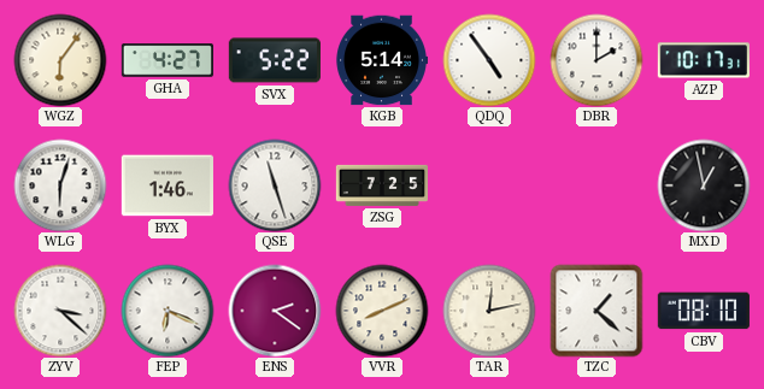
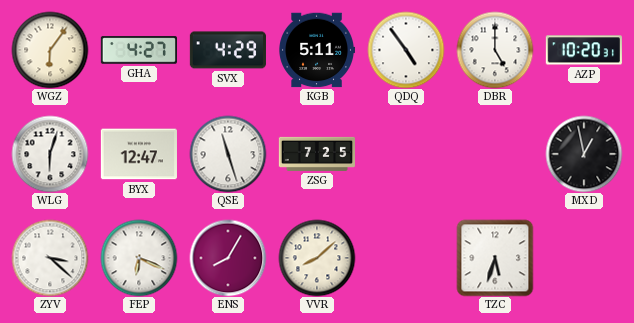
SVX: 5:22 -> 4:29
KGB: 5:14 -> 5:11
DBR: 2:00 -> 5:00
AZP: 10:17 -> 10:20
BYX: 1:46 -> 12:47
ENS: 2:21 -> 8:05
VVR: 8:11 -> 8:08
TAR: 12:13 -> none
TZC: 1:22 -> 5:33
CBV: 08:10 -> none
